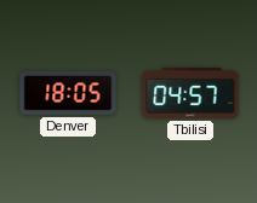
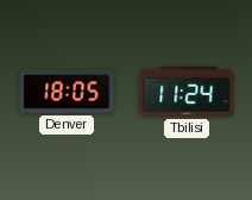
Tbilisi: 04:57 -> 11:24
